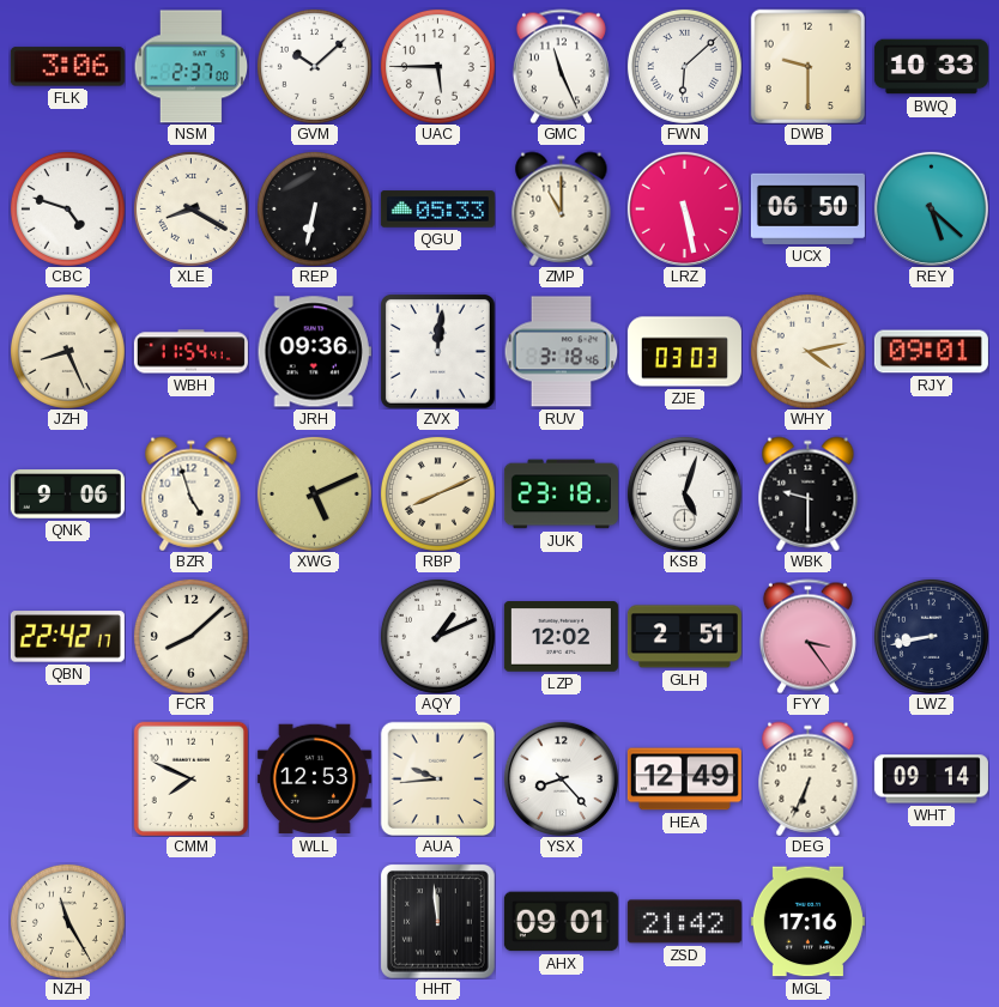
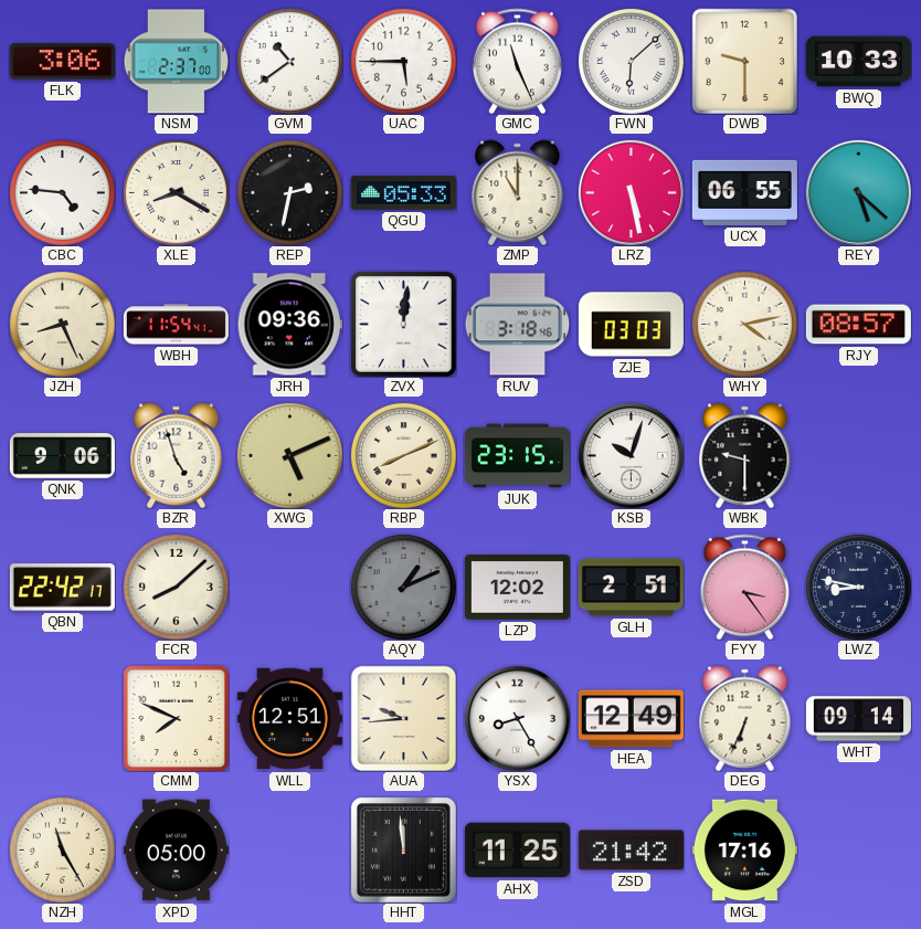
GVM: 10:08 -> 10:39
CBC: 4:48 -> 4:46
REP: 6:32 -> 2:32
UCX: 06:50 -> 06:55
RJY: 09:01 -> 08:57
JUK: 23:18 -> 23:15
KSB: 5:03 -> 10:03
AQY dial: white -> grey
LWZ: 8:43 -> 8:47
WLL: 12:53 -> 12:51
YSX: 8:23 -> 8:25
XPD: none -> 05:00
AHX: 09:01 -> 11:25
